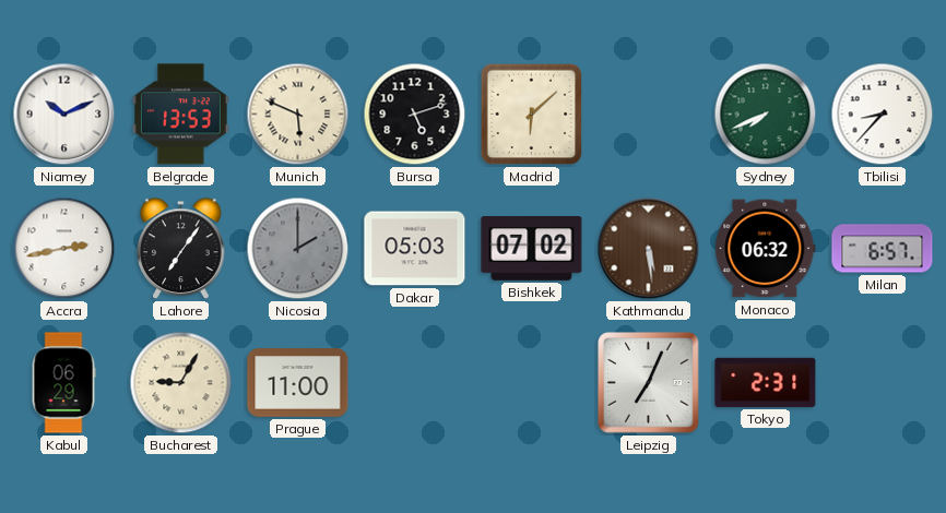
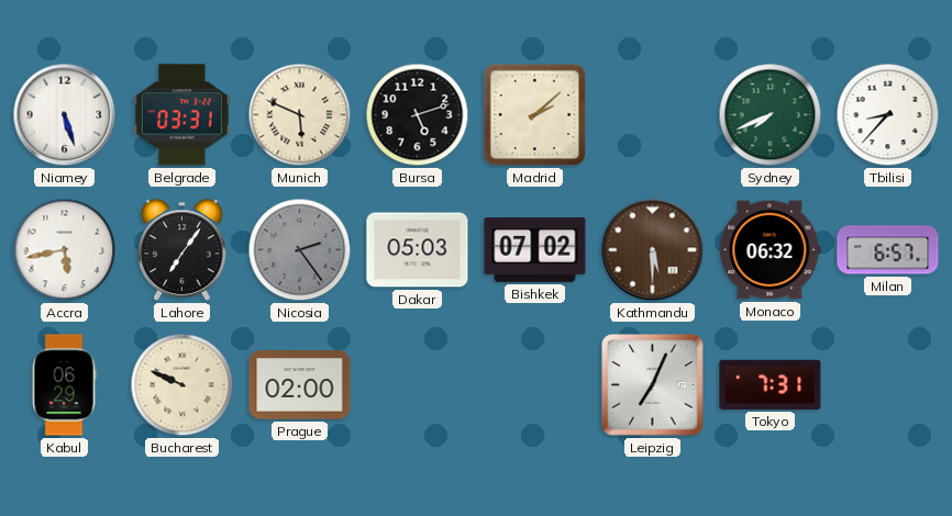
Niamey: 10:11 -> 5:27
Belgrade: 13:53 -> 03:31
Madrid: 6:08 -> 2:08
Accra: 2:43 -> 5:43
Nicosia: 2:00 -> 2:24
Kathmandu: 5:29 -> 5:30
Bucharest: 9:05 -> 9:49
Prague: 11:00 -> 02:00
Tokyo: 2:31 -> 7:31
